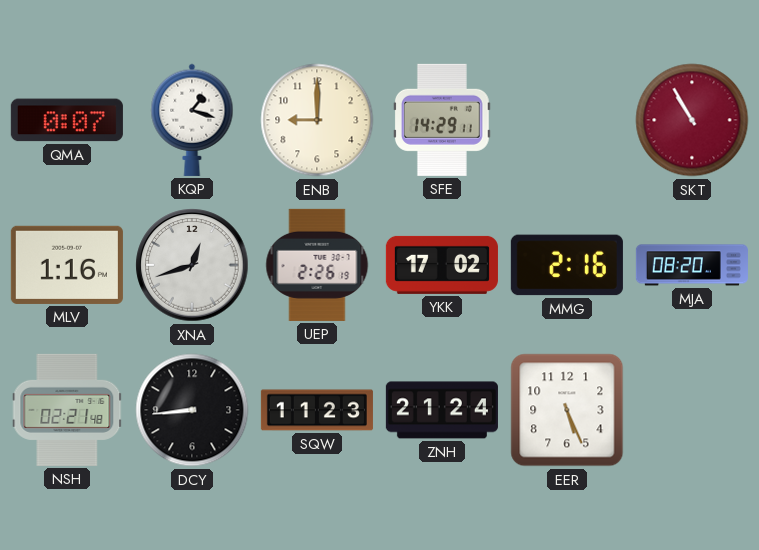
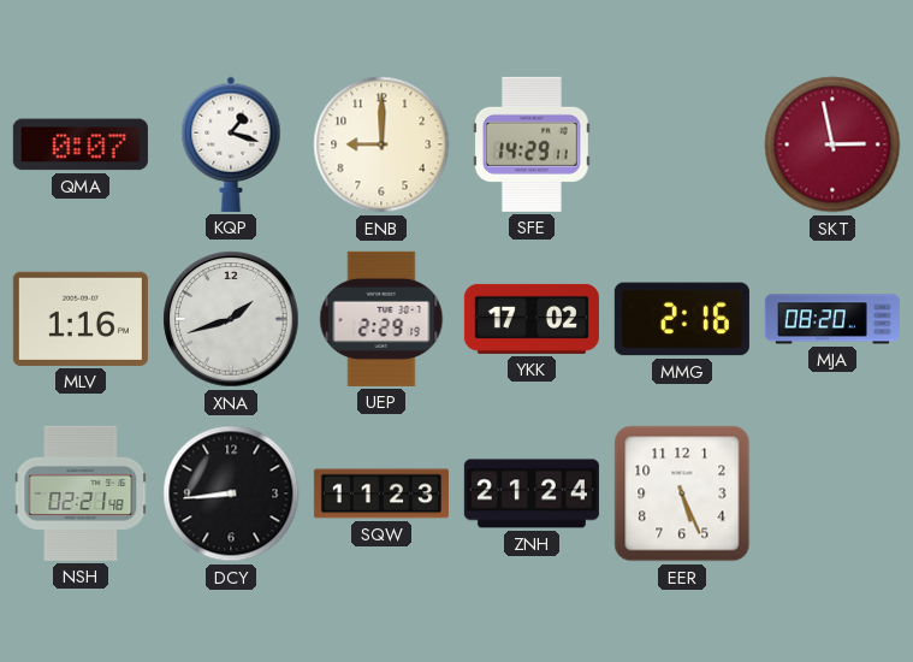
SKT: 10:55 -> 2:58
XNA: 12:42 -> 1:42
UEP: 2:26 -> 2:29
